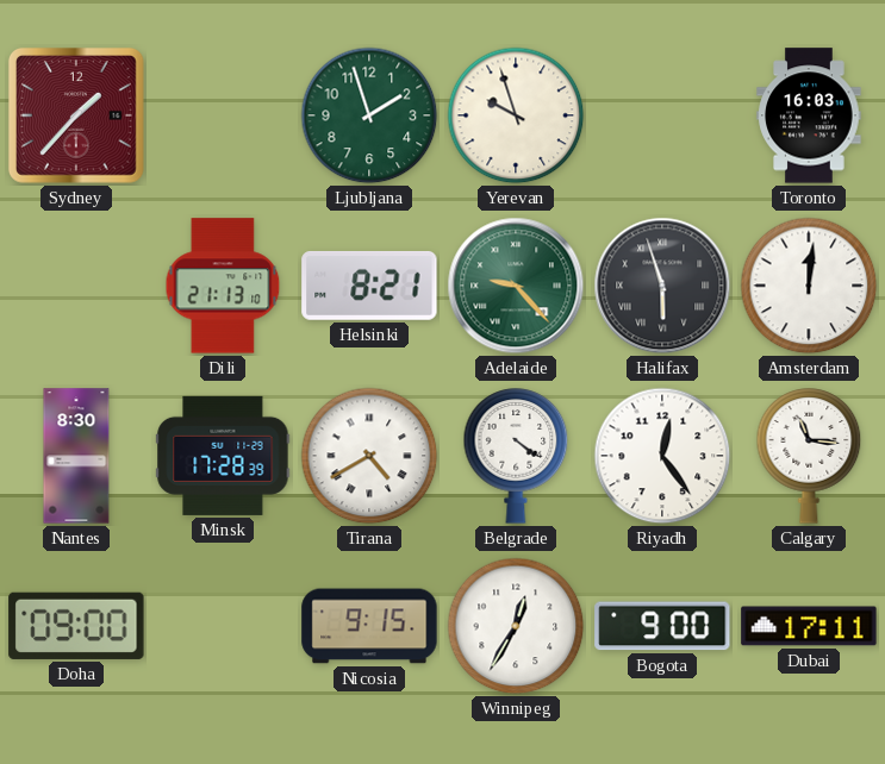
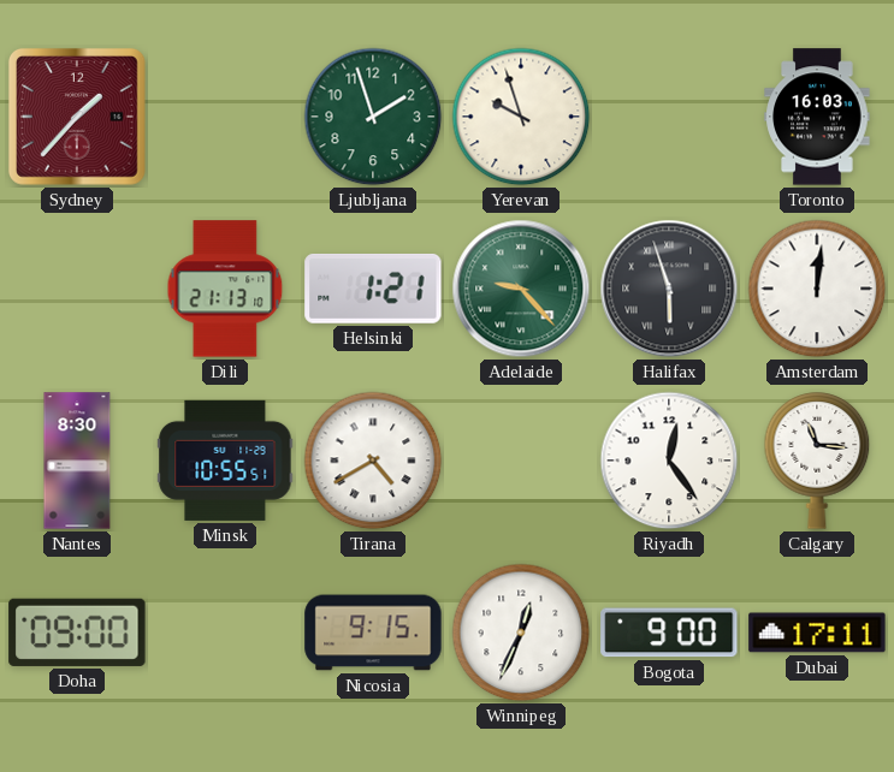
Helsinki: 8:21 -> 1:21
Minsk: 17:28 -> 10:55
Belgrade: 4:21 -> none
Winnipeg: 12:35 -> 12:34
